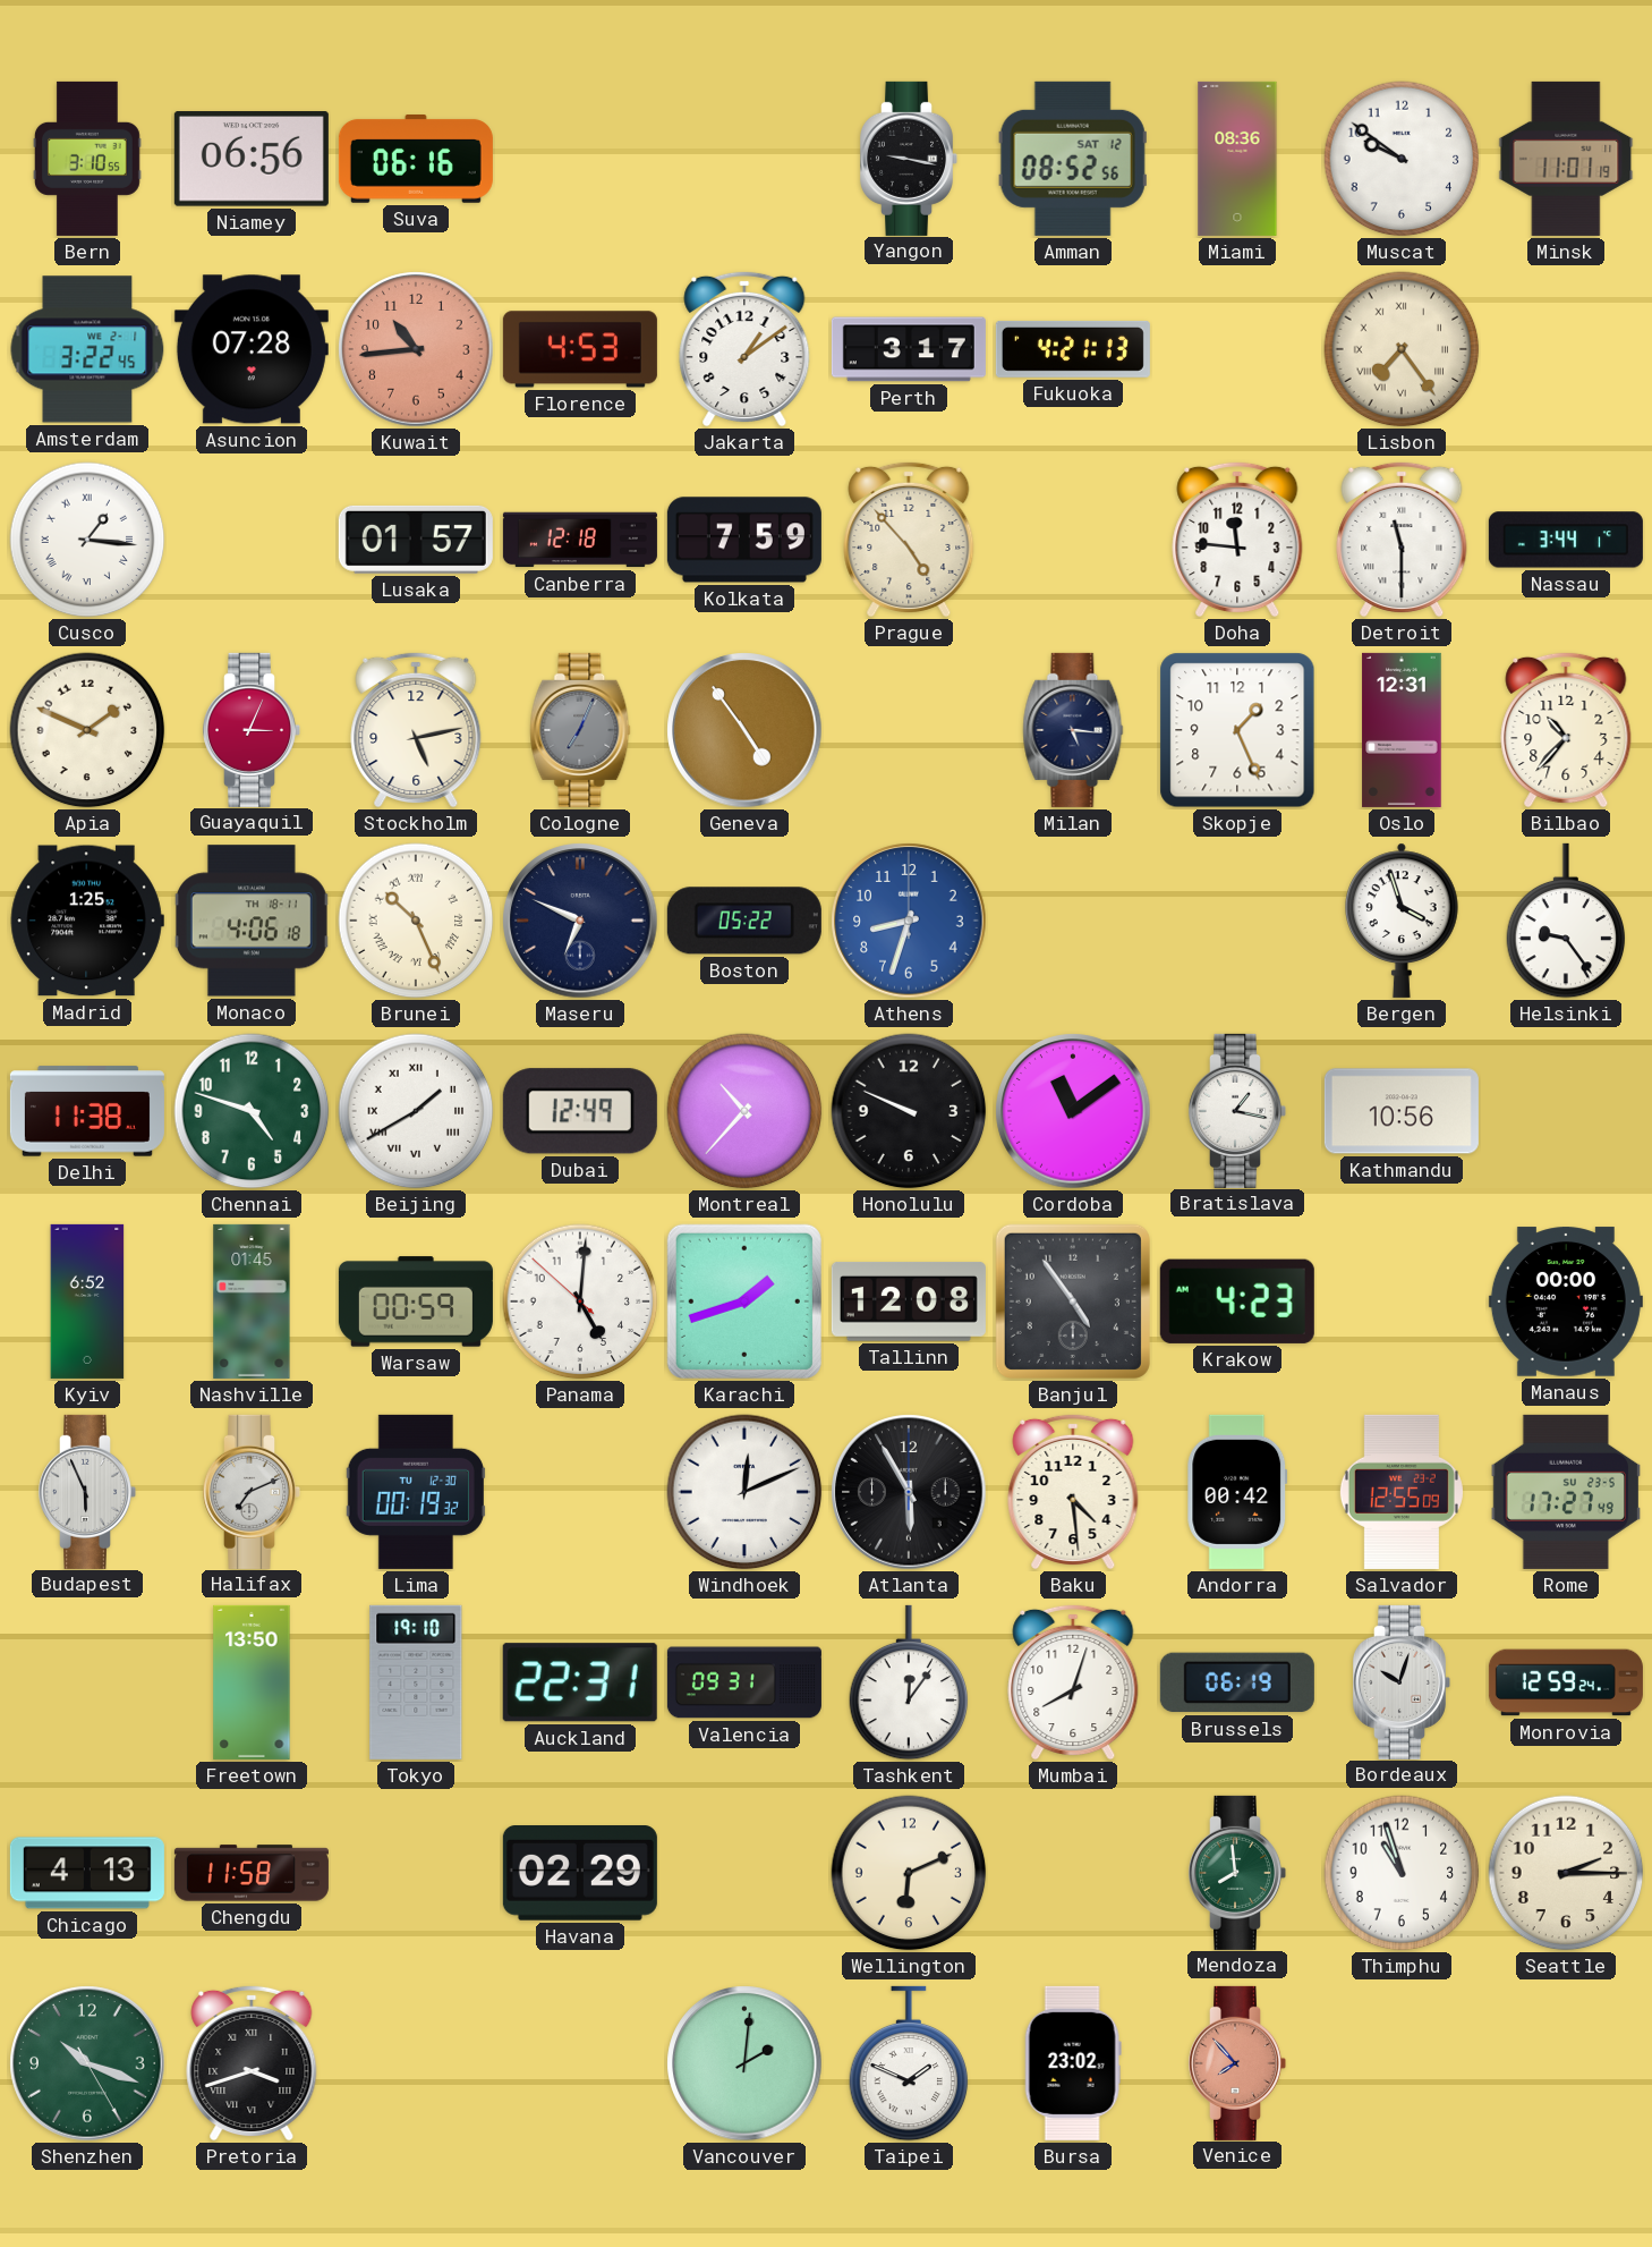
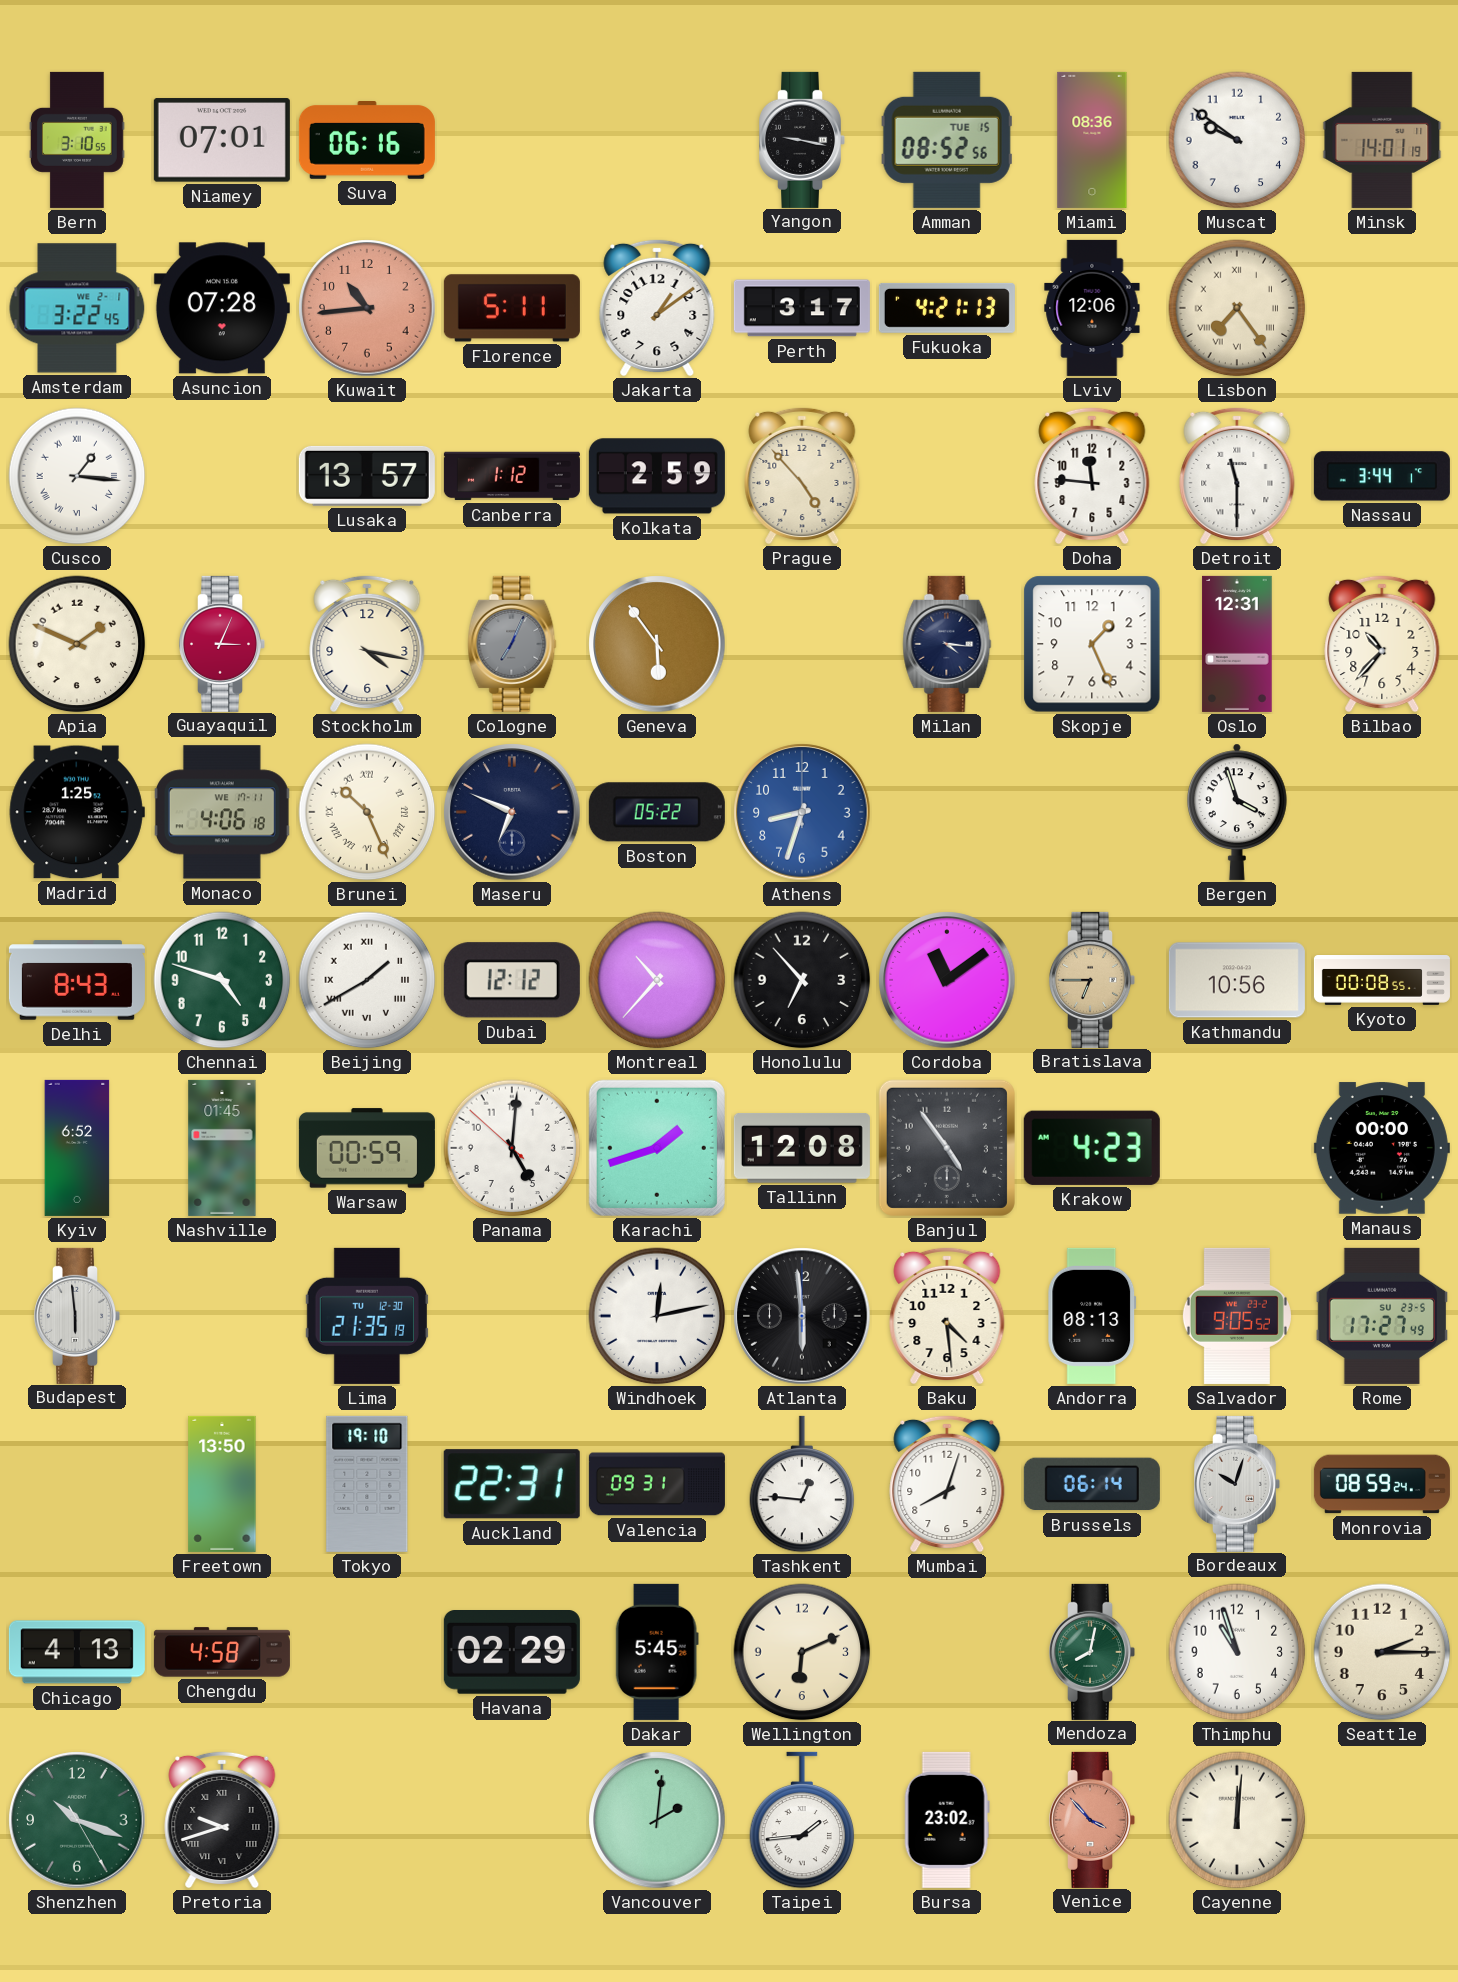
Niamey: 06:56 -> 07:01
Amman date: SAT 12 -> TUE 15
Minsk: 11:01 -> 14:01
Florence: 4:53 -> 5:11
Lviv: none -> 12:06
Lusaka: 01:57 -> 13:57
Canberra: 12:18 -> 1:12
Kolkata: 7:59 -> 2:59
Stockholm: 5:13 -> 4:17
Geneva: 4:54 -> 5:54
Milan: 5:16 -> 4:16
Monaco date: TH 18-11 -> WE 17-11
Helsinki: 9:24 -> none
Delhi: 11:38 -> 8:43
Dubai: 12:49 -> 12:12
Honolulu: 9:49 -> 6:53
Bratislava: 1:17 -> 6:45
Bratislava dial: white -> champagne
Kyoto: none -> 00:08
Budapest: 5:56 -> 5:59
Halifax: 7:11 -> none
Lima: 00:19 -> 21:35
Windhoek: 12:11 -> 12:13
Atlanta: 5:55 -> 5:59
Andorra: 00:42 -> 08:13
Salvador: 12:55 -> 9:05
Tashkent: 12:06 -> 12:46
Brussels: 06:19 -> 06:14
Monrovia: 12:59 -> 08:59
Chengdu: 11:58 -> 4:58
Dakar: none -> 5:45
Mendoza: 7:59 -> 8:02
Pretoria: 3:42 -> 9:42
Taipei: 1:49 -> 1:44
Venice: 7:53 -> 3:53
Cayenne: none -> 12:01
